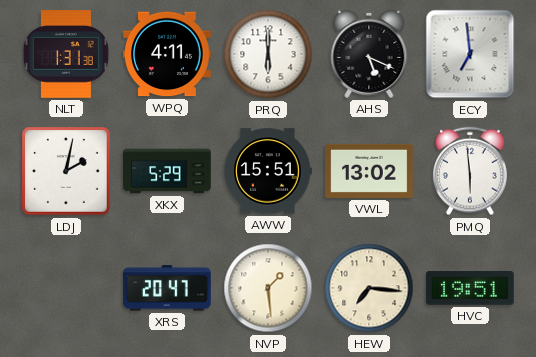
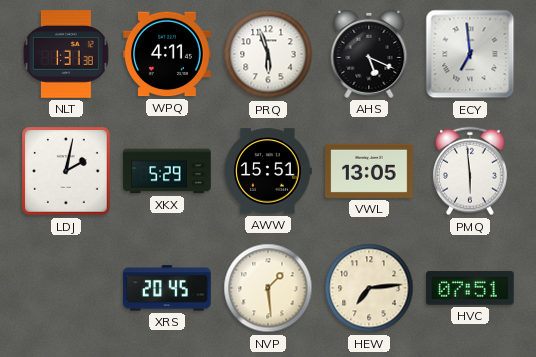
PRQ: 6:00 -> 5:57
VWL: 13:02 -> 13:05
XRS: 20:47 -> 20:45
HEW: 7:16 -> 7:14
HVC: 19:51 -> 07:51
